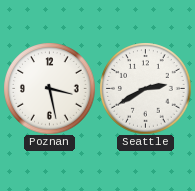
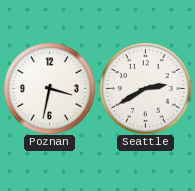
Poznan: 3:28 -> 3:32
